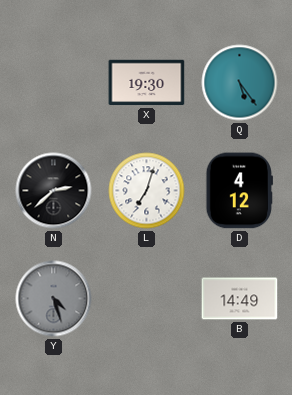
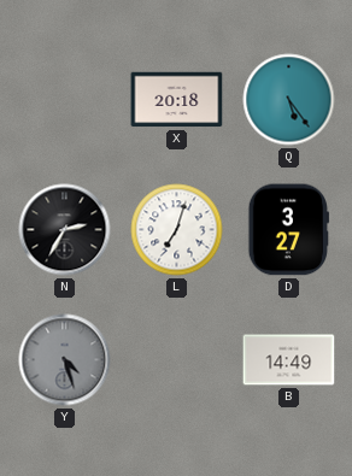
X: 19:30 -> 20:18
N: 2:38 -> 2:35
D: 4:12 -> 3:27
